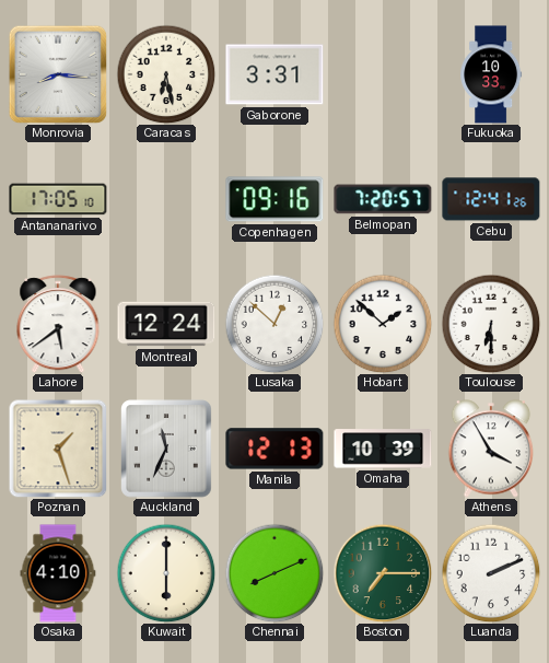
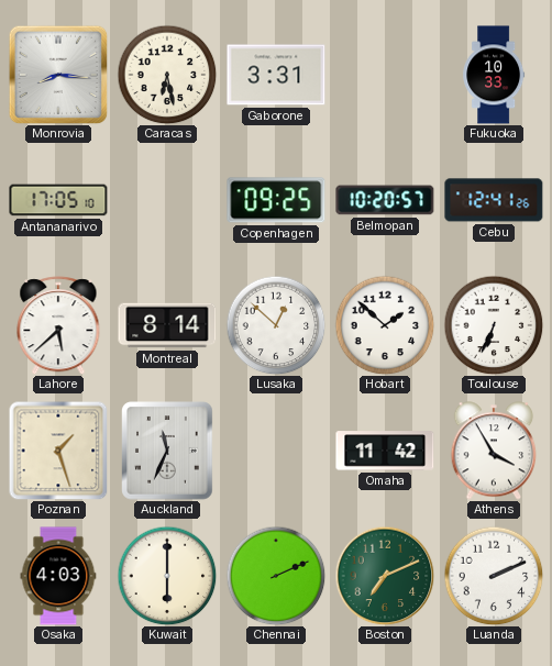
Copenhagen: 09:16 -> 09:25
Belmopan: 7:20 -> 10:20
Lahore: 5:39 -> 5:38
Montreal: 12:24 -> 8:14
Toulouse: 6:30 -> 6:34
Manila: 12:13 -> none
Omaha: 10:39 -> 11:42
Osaka: 4:10 -> 4:03
Chennai: 8:11 -> 2:11
Boston: 7:15 -> 7:11
